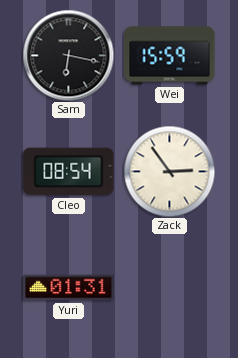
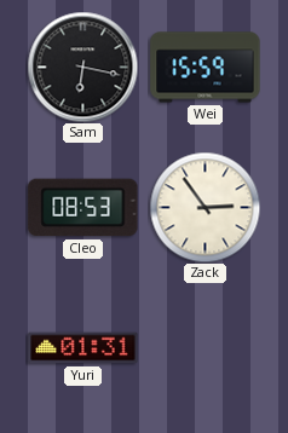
Cleo: 08:54 -> 08:53
